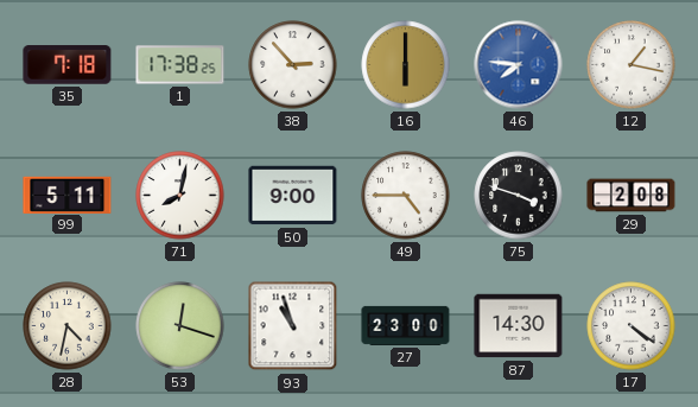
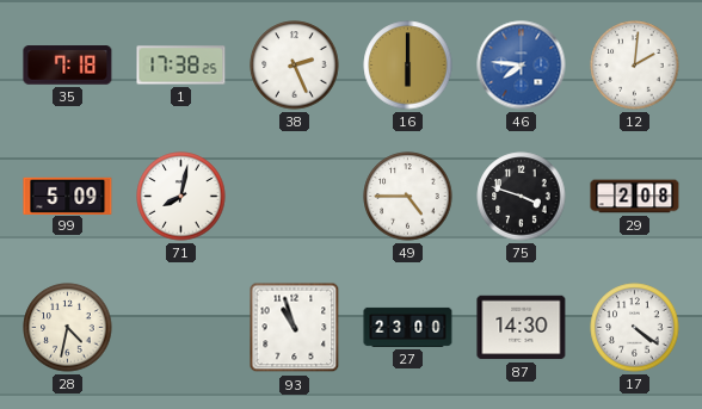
38: 2:53 -> 2:26
12: 1:17 -> 2:01
99: 5:11 -> 5:09
50: 9:00 -> none
53: 12:18 -> none
